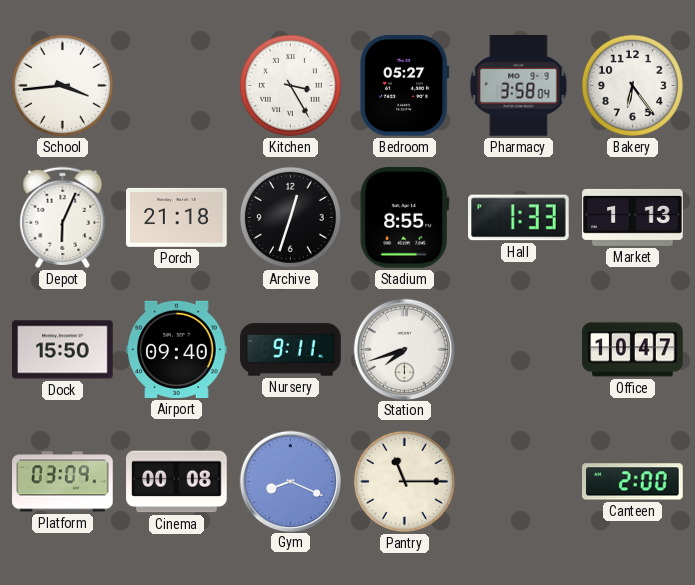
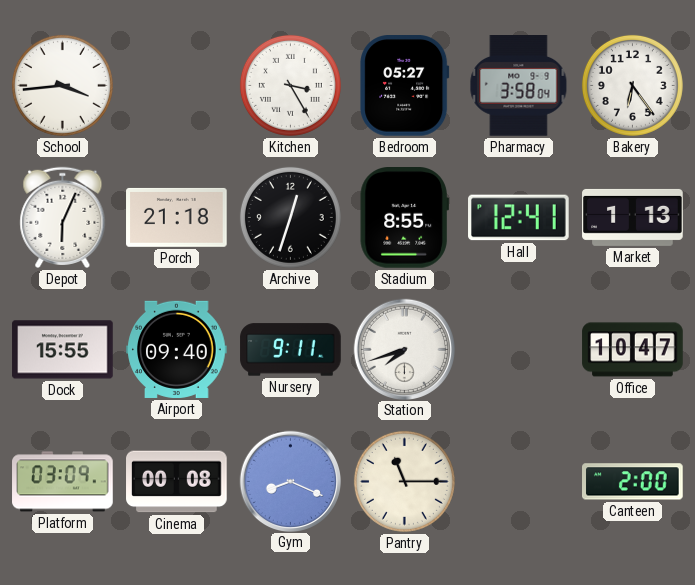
Hall: 1:33 -> 12:41
Dock: 15:50 -> 15:55
